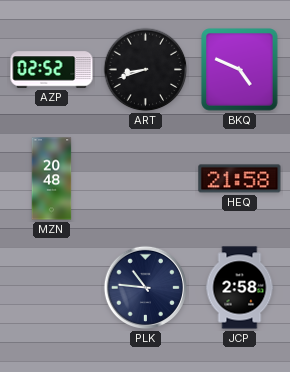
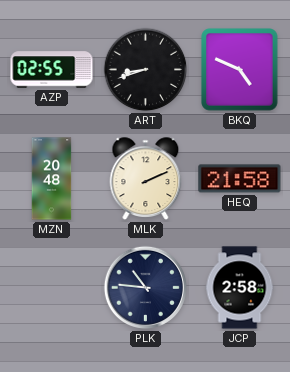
AZP: 02:52 -> 02:55
MLK: none -> 2:11
